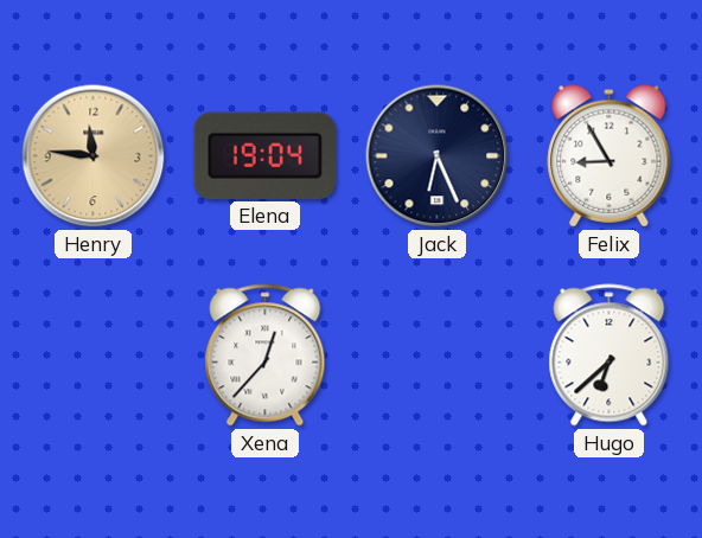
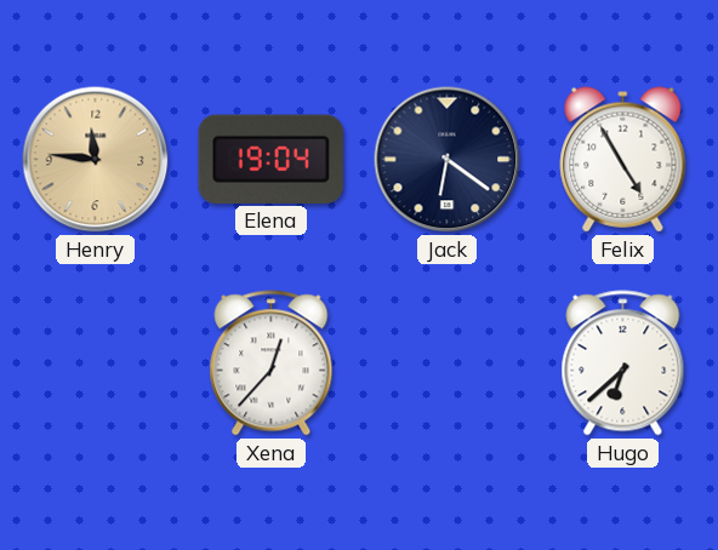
Jack: 6:26 -> 6:21
Felix: 8:55 -> 4:55
